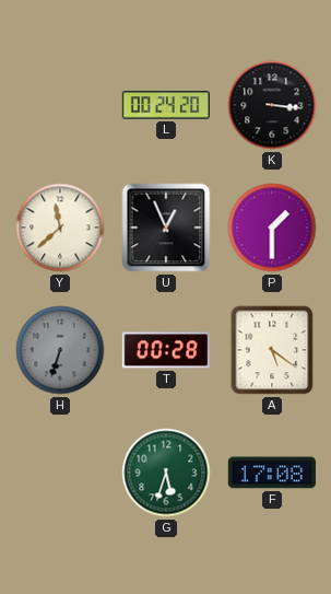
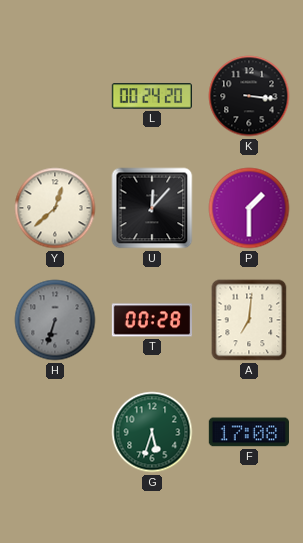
Y: 11:38 -> 12:38
U: 12:56 -> 12:07
A: 5:21 -> 7:01
